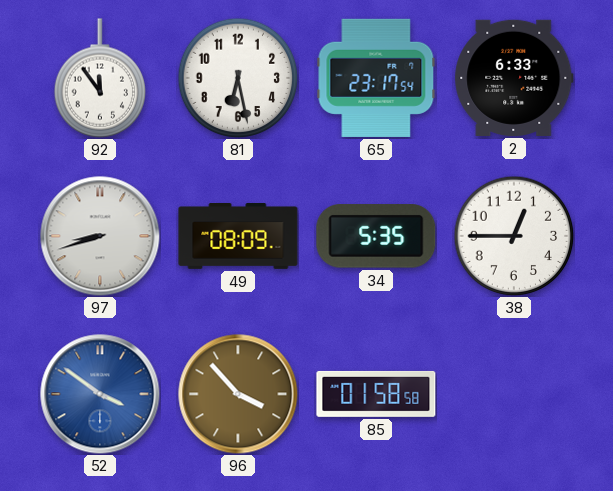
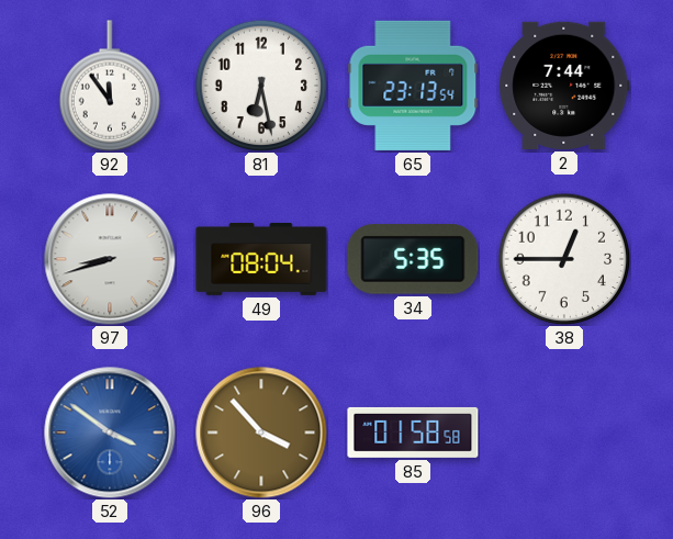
65: 23:17 -> 23:13
2: 6:33 -> 7:44
49: 08:09 -> 08:04
